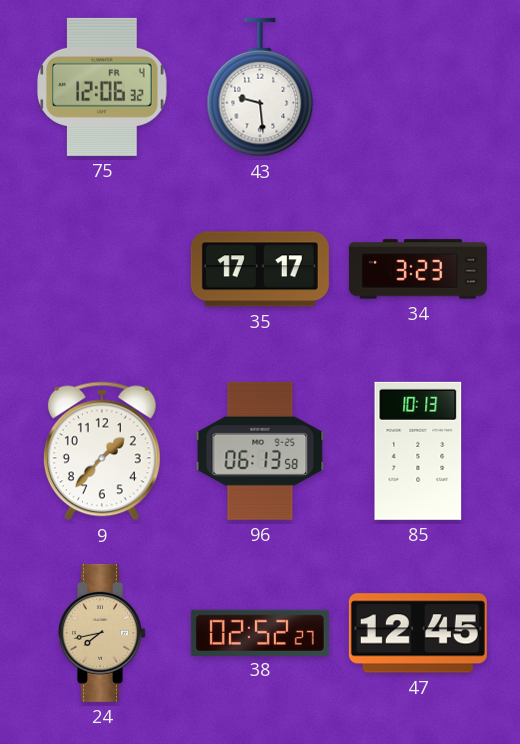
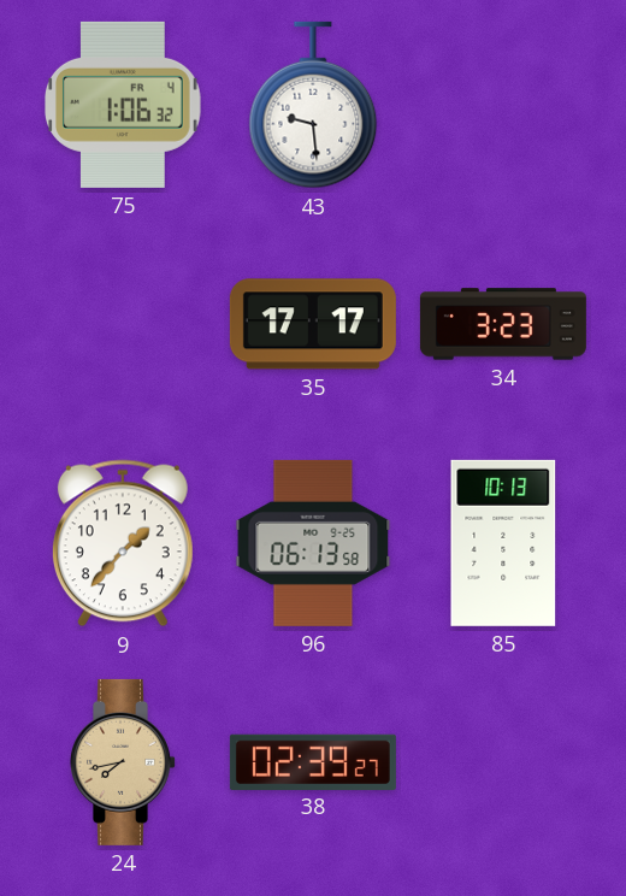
75: 12:06 -> 1:06
38: 02:52 -> 02:39
47: 12:45 -> none
